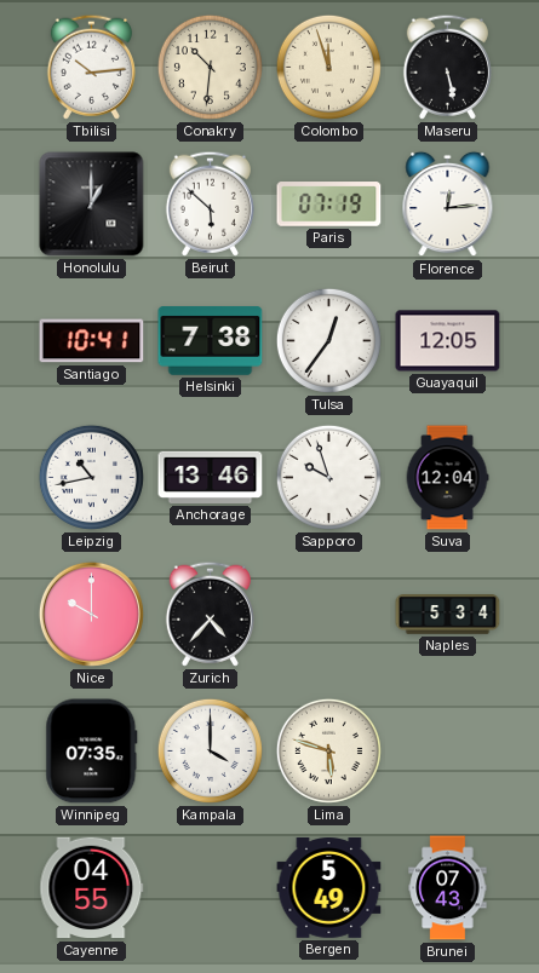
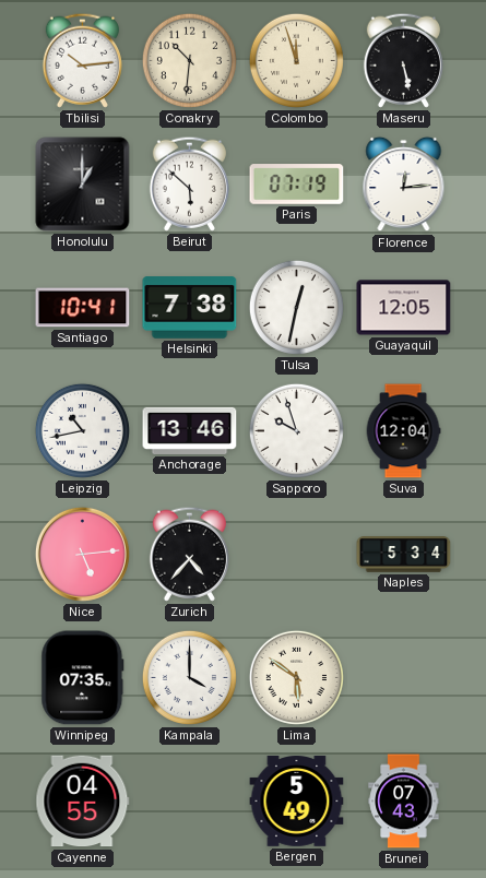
Tulsa: 12:36 -> 12:32
Nice: 10:00 -> 5:14
Lima: 5:48 -> 5:51
